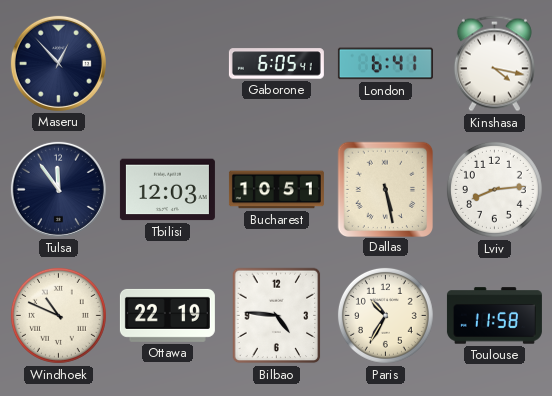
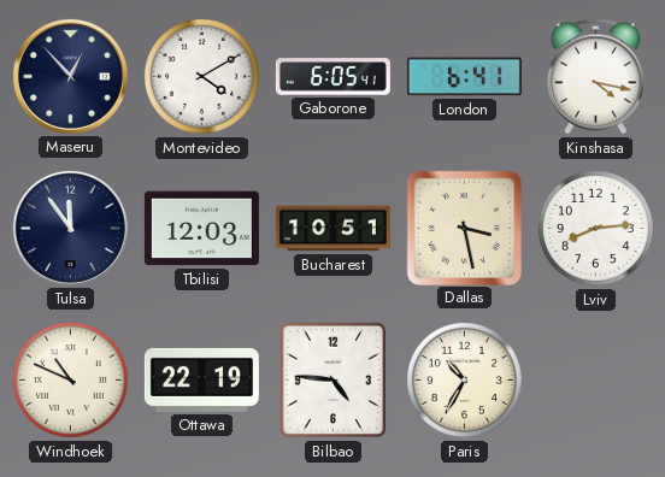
Montevideo: none -> 4:10
Dallas: 5:28 -> 3:28
Toulouse: 11:58 -> none
